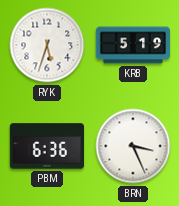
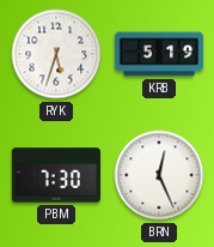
PBM: 6:36 -> 7:30
BRN: 3:26 -> 12:26
